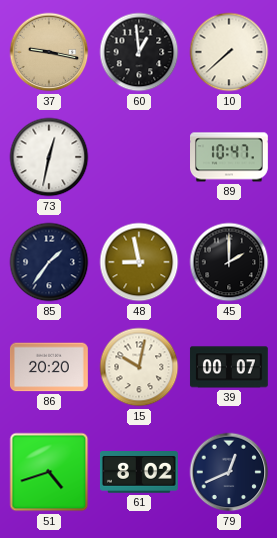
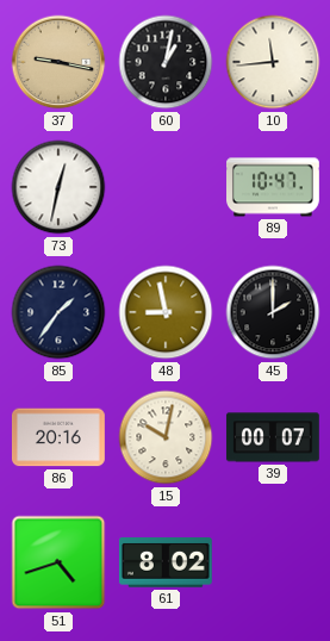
60: 12:59 -> 1:02
10: 7:38 -> 11:44
86: 20:20 -> 20:16
79: 12:41 -> none
